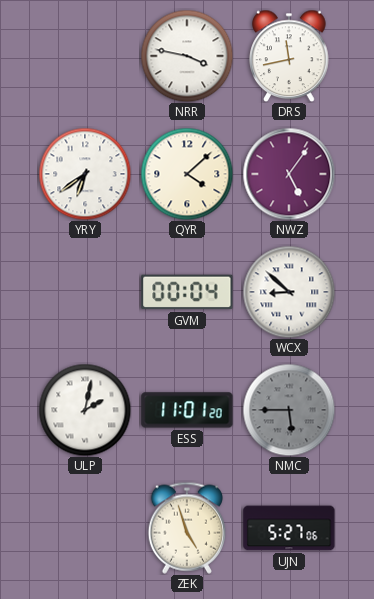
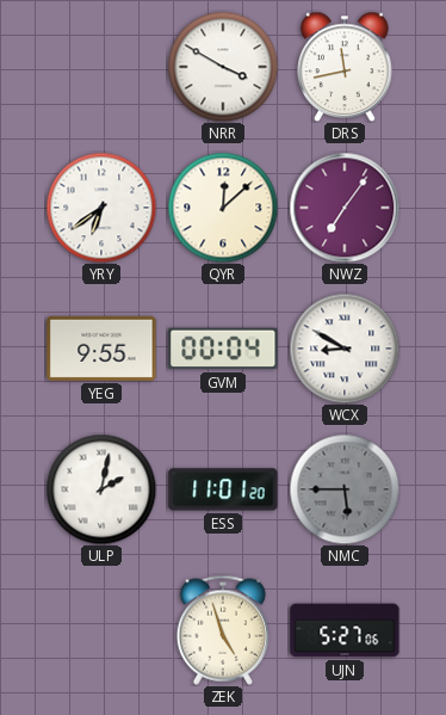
NRR: 3:47 -> 3:50
QYR: 4:08 -> 12:08
NWZ: 5:06 -> 7:06
YEG: none -> 9:55
WCX: 8:52 -> 8:50
